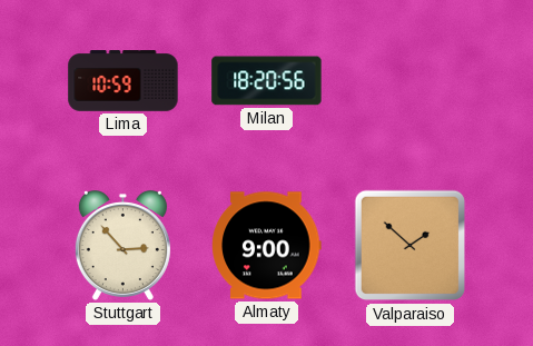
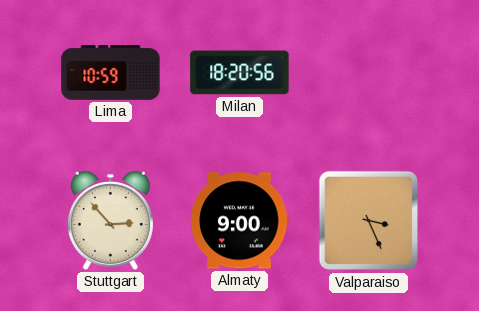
Valparaiso: 1:52 -> 3:26
